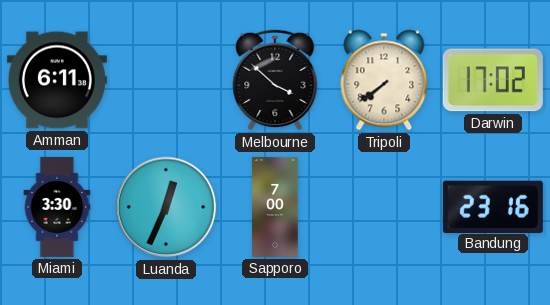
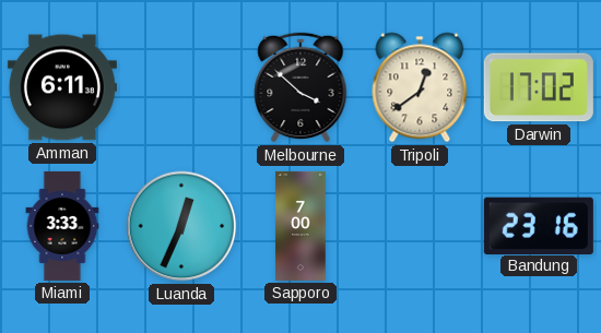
Tripoli: 7:39 -> 12:39
Miami: 3:30 -> 3:33
